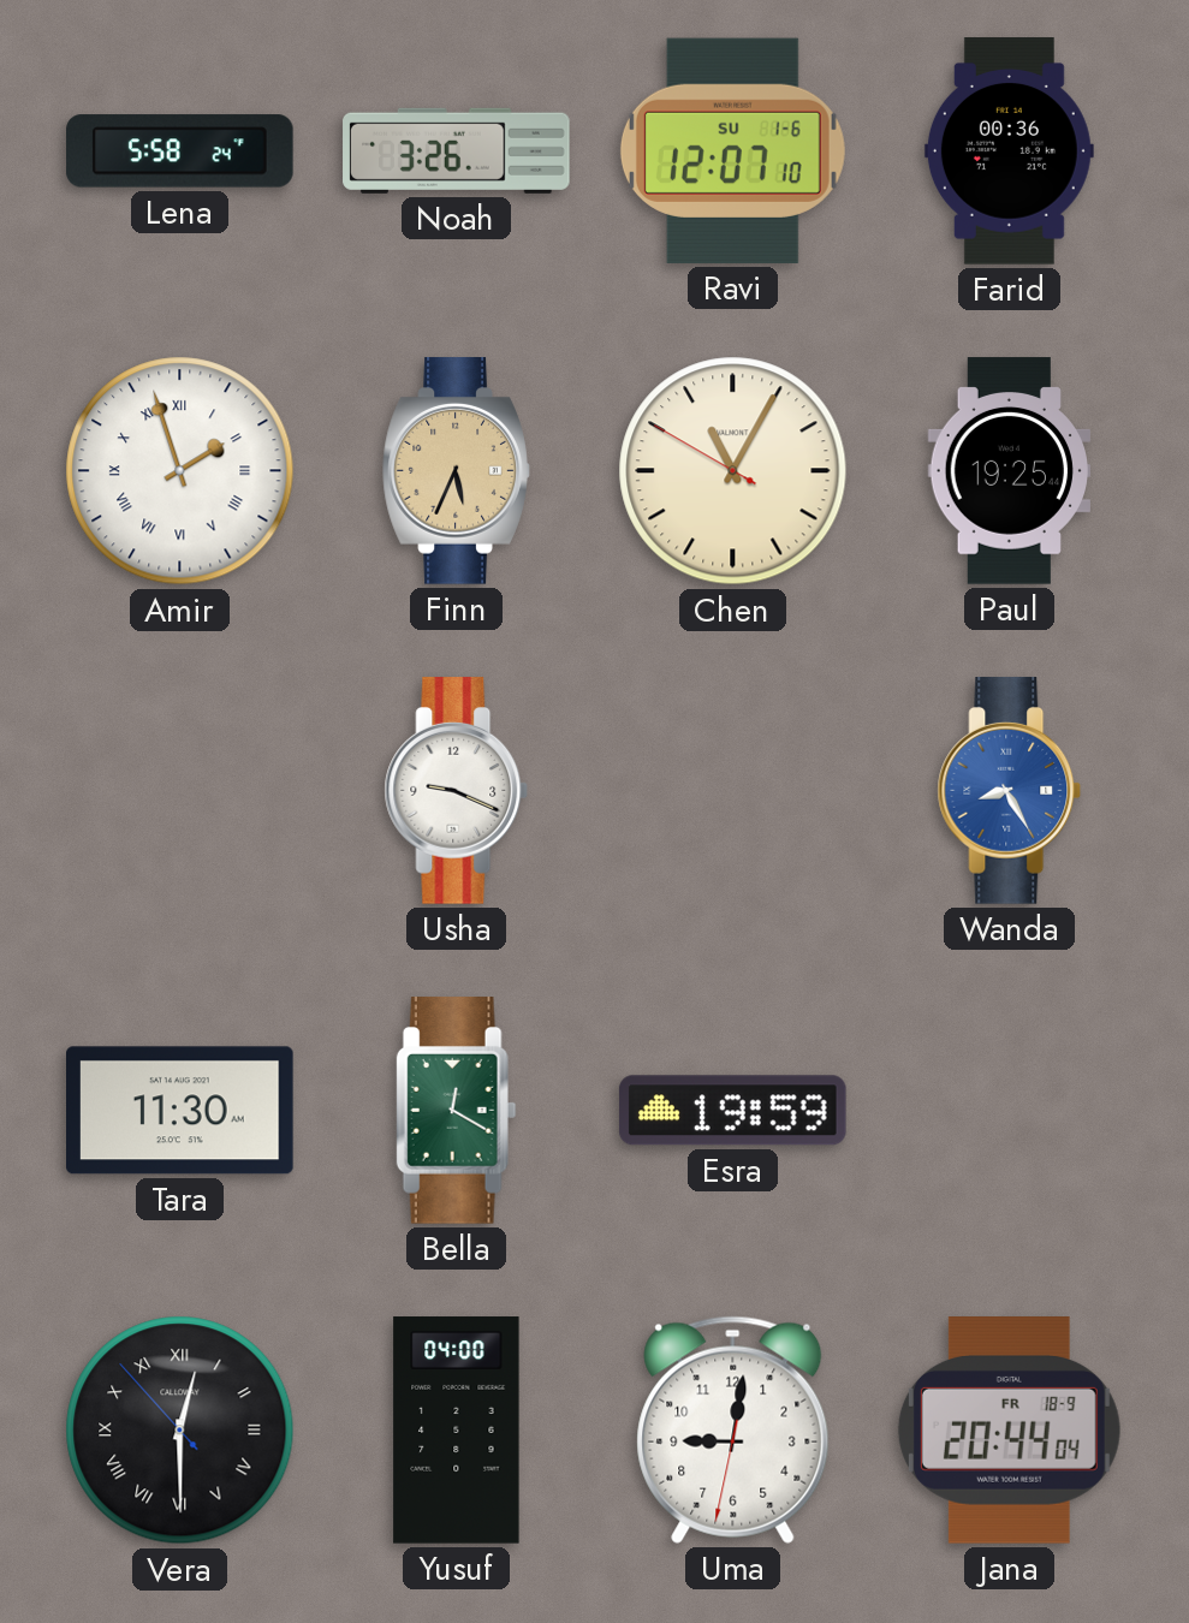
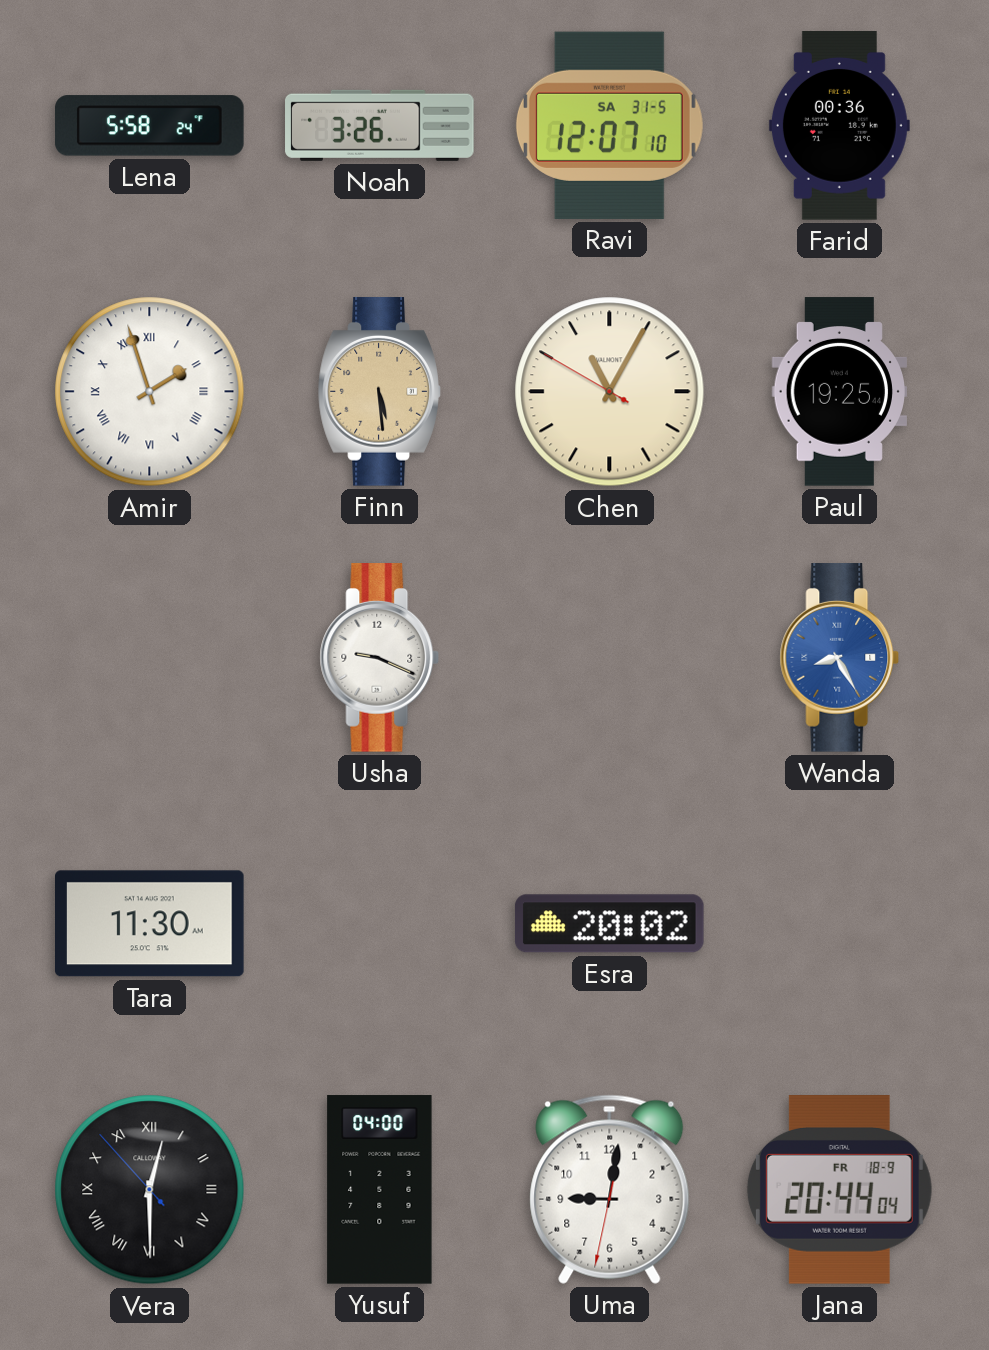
Ravi date: SU 1-6 -> SA 31-5
Finn: 5:34 -> 5:29
Bella: 12:20 -> none
Esra: 19:59 -> 20:02
